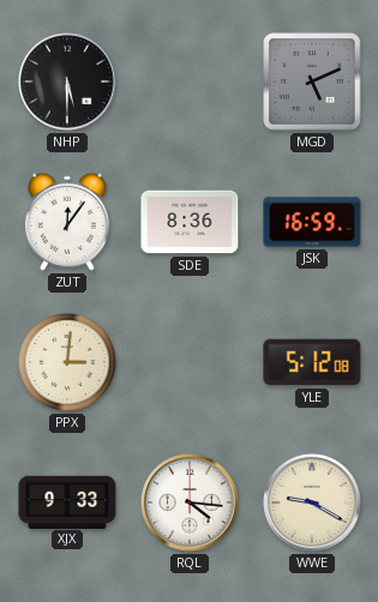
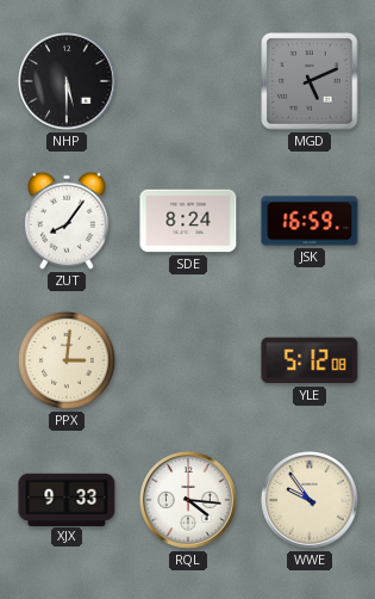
ZUT: 12:06 -> 8:06
SDE: 8:36 -> 8:24
WWE: 9:20 -> 9:54
